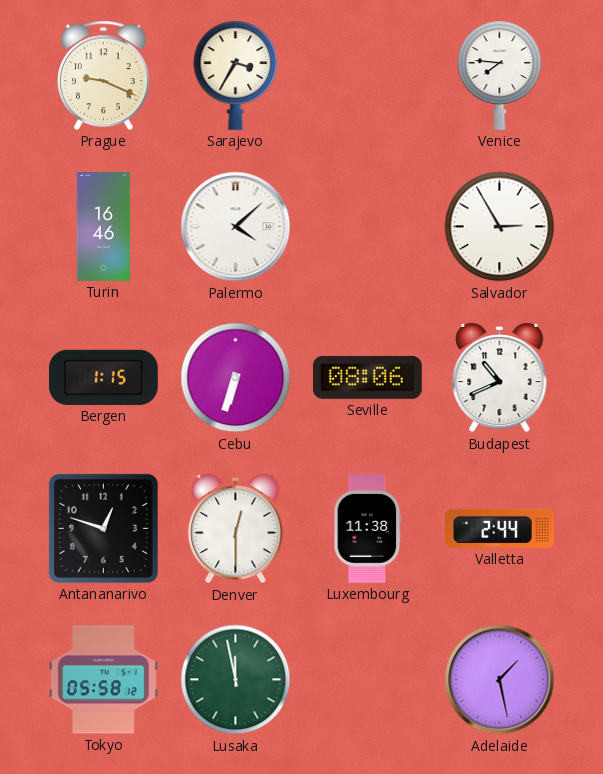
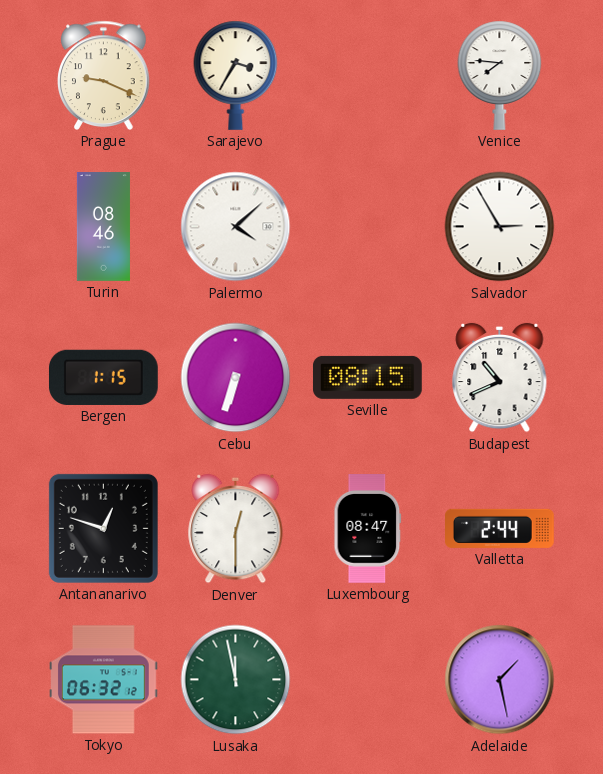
Turin: 16:46 -> 08:46
Seville: 08:06 -> 08:15
Luxembourg: 11:38 -> 08:47
Tokyo: 05:58 -> 06:32
